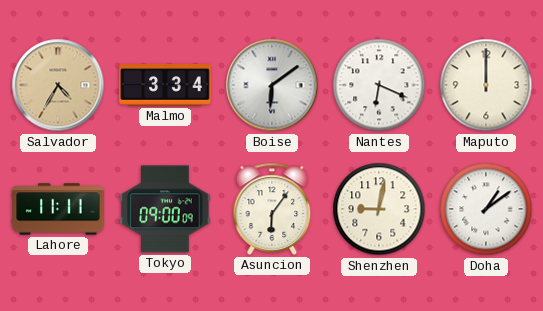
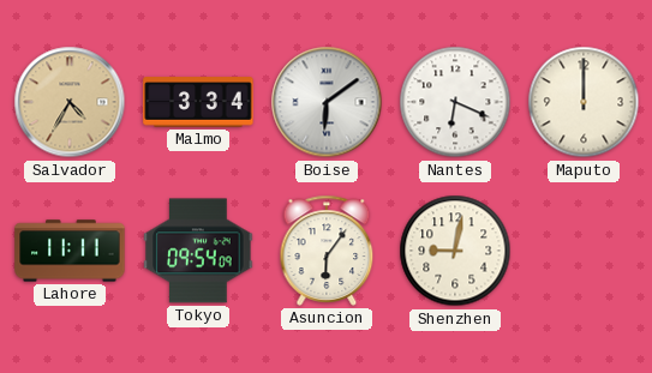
Tokyo: 09:00 -> 09:54
Doha: 1:09 -> none
